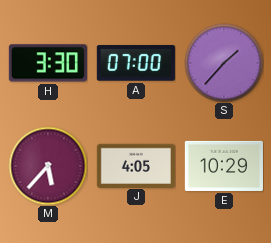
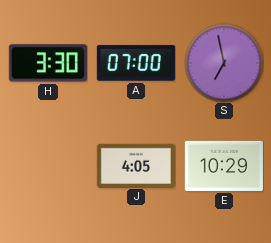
S: 1:37 -> 6:58
M: 5:37 -> none
